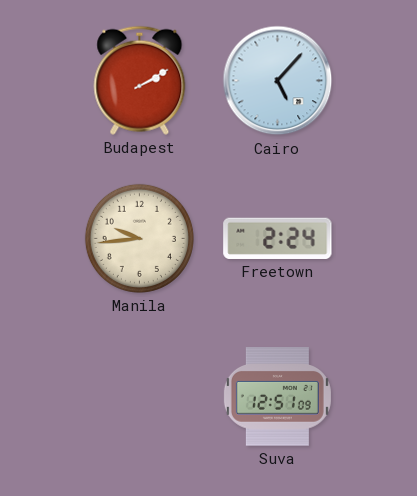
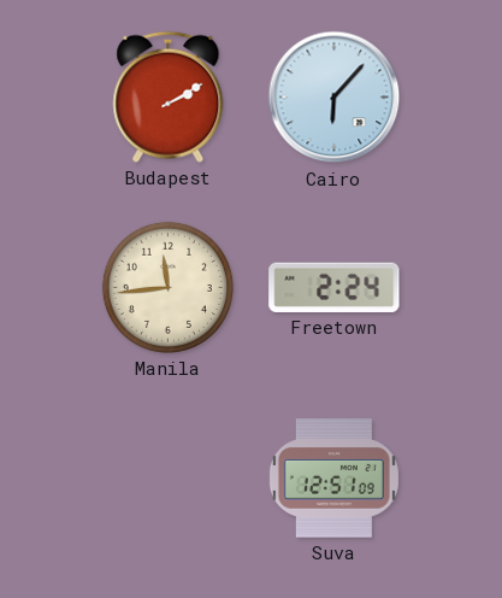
Cairo: 5:07 -> 6:07
Manila: 9:44 -> 11:44
